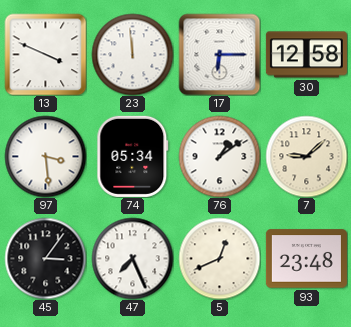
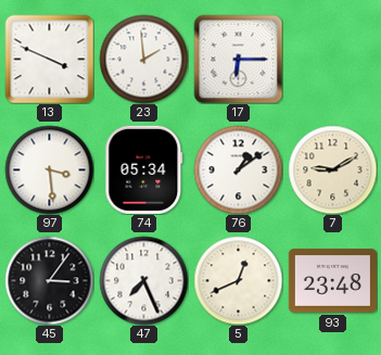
23: 11:59 -> 1:59
30: 12:58 -> none
7: 9:08 -> 9:10
